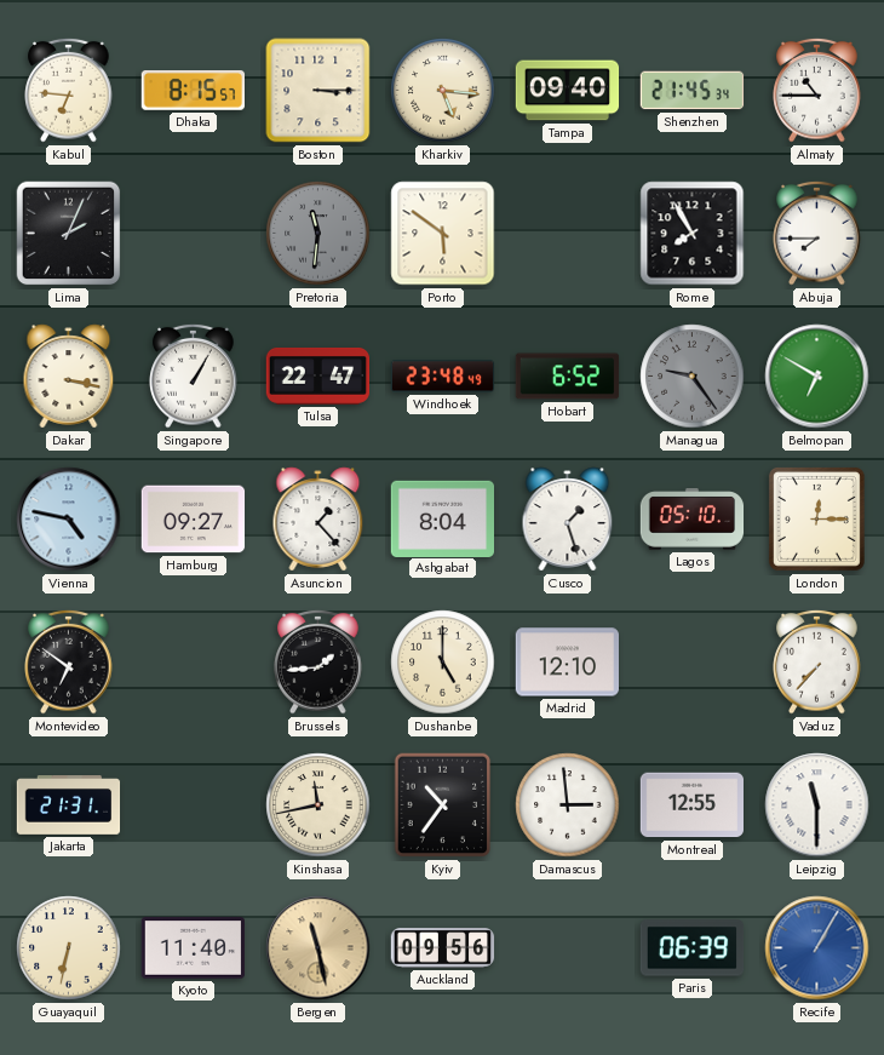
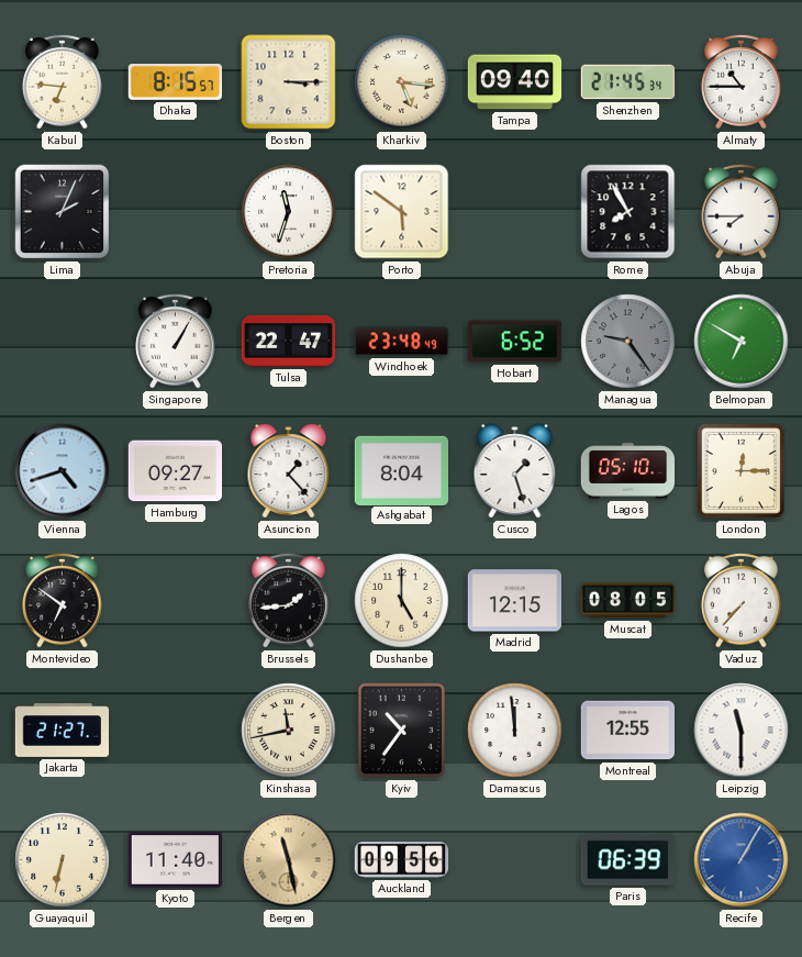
Pretoria: 11:31 -> 11:33
Pretoria dial: grey -> white
Dakar: 3:17 -> none
Vienna: 4:47 -> 4:42
Madrid: 12:10 -> 12:15
Muscat: none -> 08:05
Jakarta: 21:31 -> 21:27
Damascus: 2:59 -> 11:59
